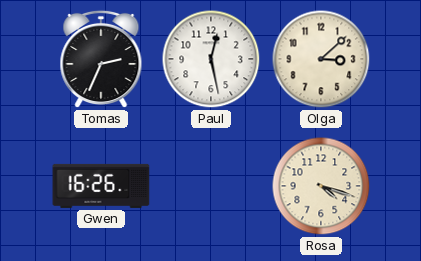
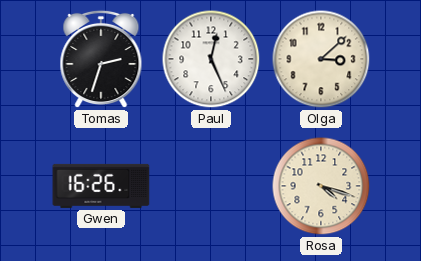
Tomas: 2:34 -> 2:33
Paul: 12:28 -> 12:26
